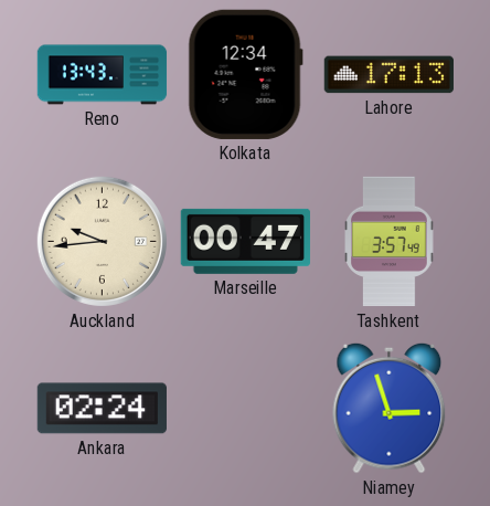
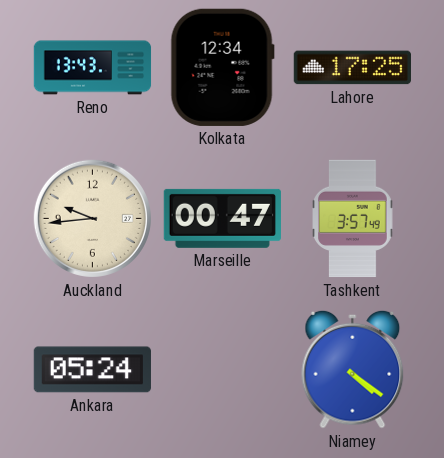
Lahore: 17:13 -> 17:25
Ankara: 02:24 -> 05:24
Niamey: 2:57 -> 4:21
